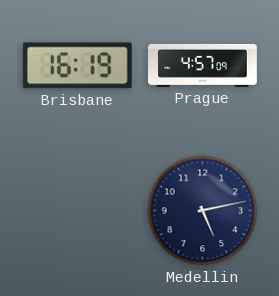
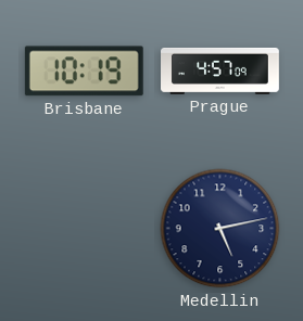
Brisbane: 16:19 -> 10:19
